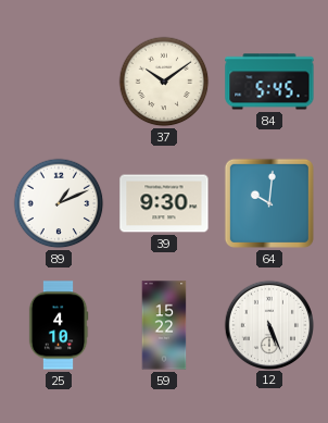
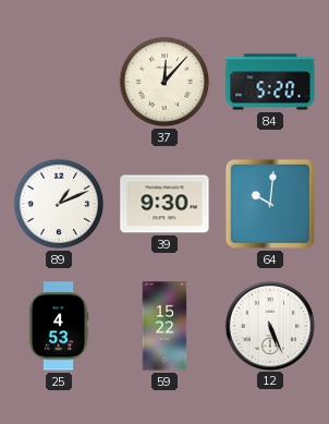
37: 10:09 -> 12:07
84: 5:45 -> 5:20
25: 4:10 -> 4:53
